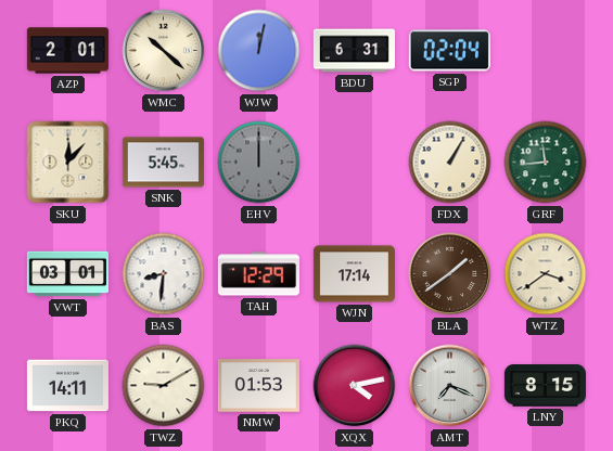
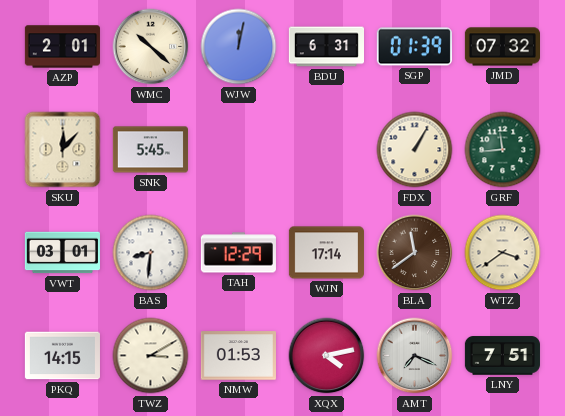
SGP: 02:04 -> 01:39
JMD: none -> 07:32
EHV: 12:00 -> none
BLA: 1:39 -> 11:39
PKQ: 14:11 -> 14:15
TWZ: 9:10 -> 3:10
LNY: 8:15 -> 7:51
